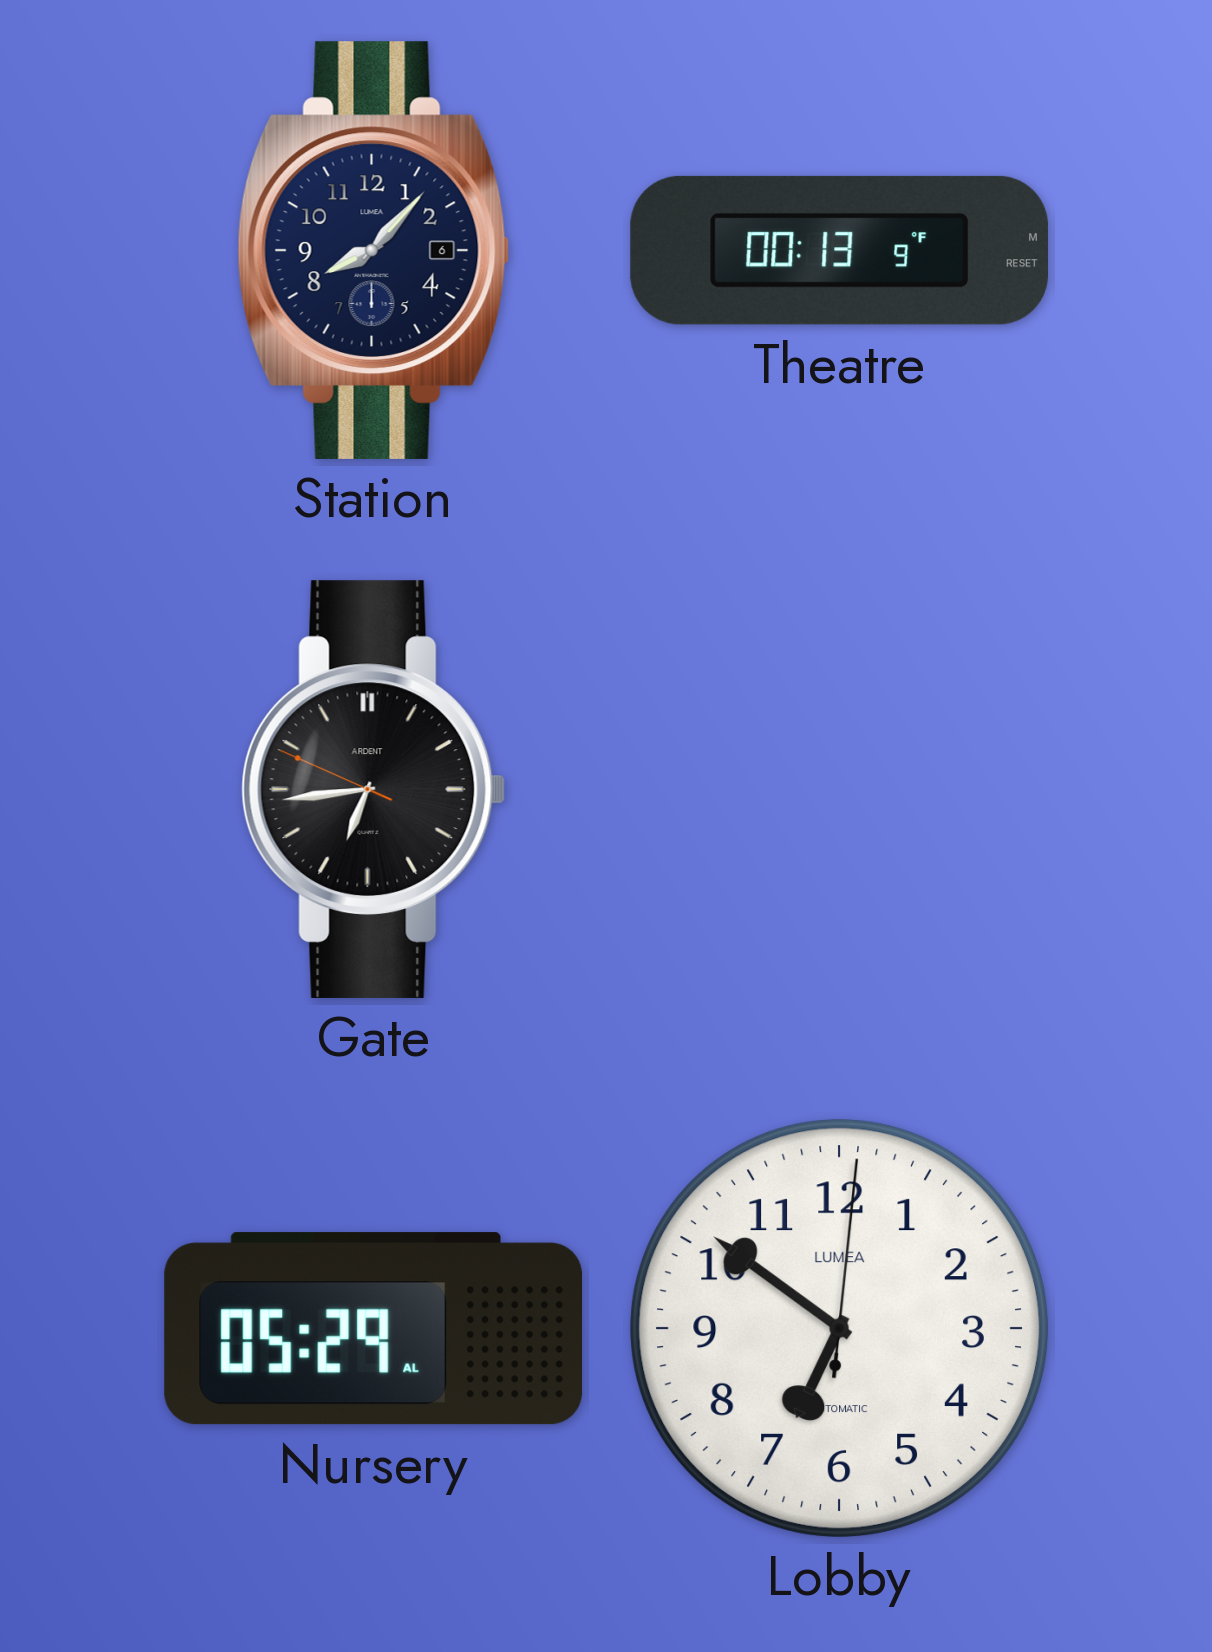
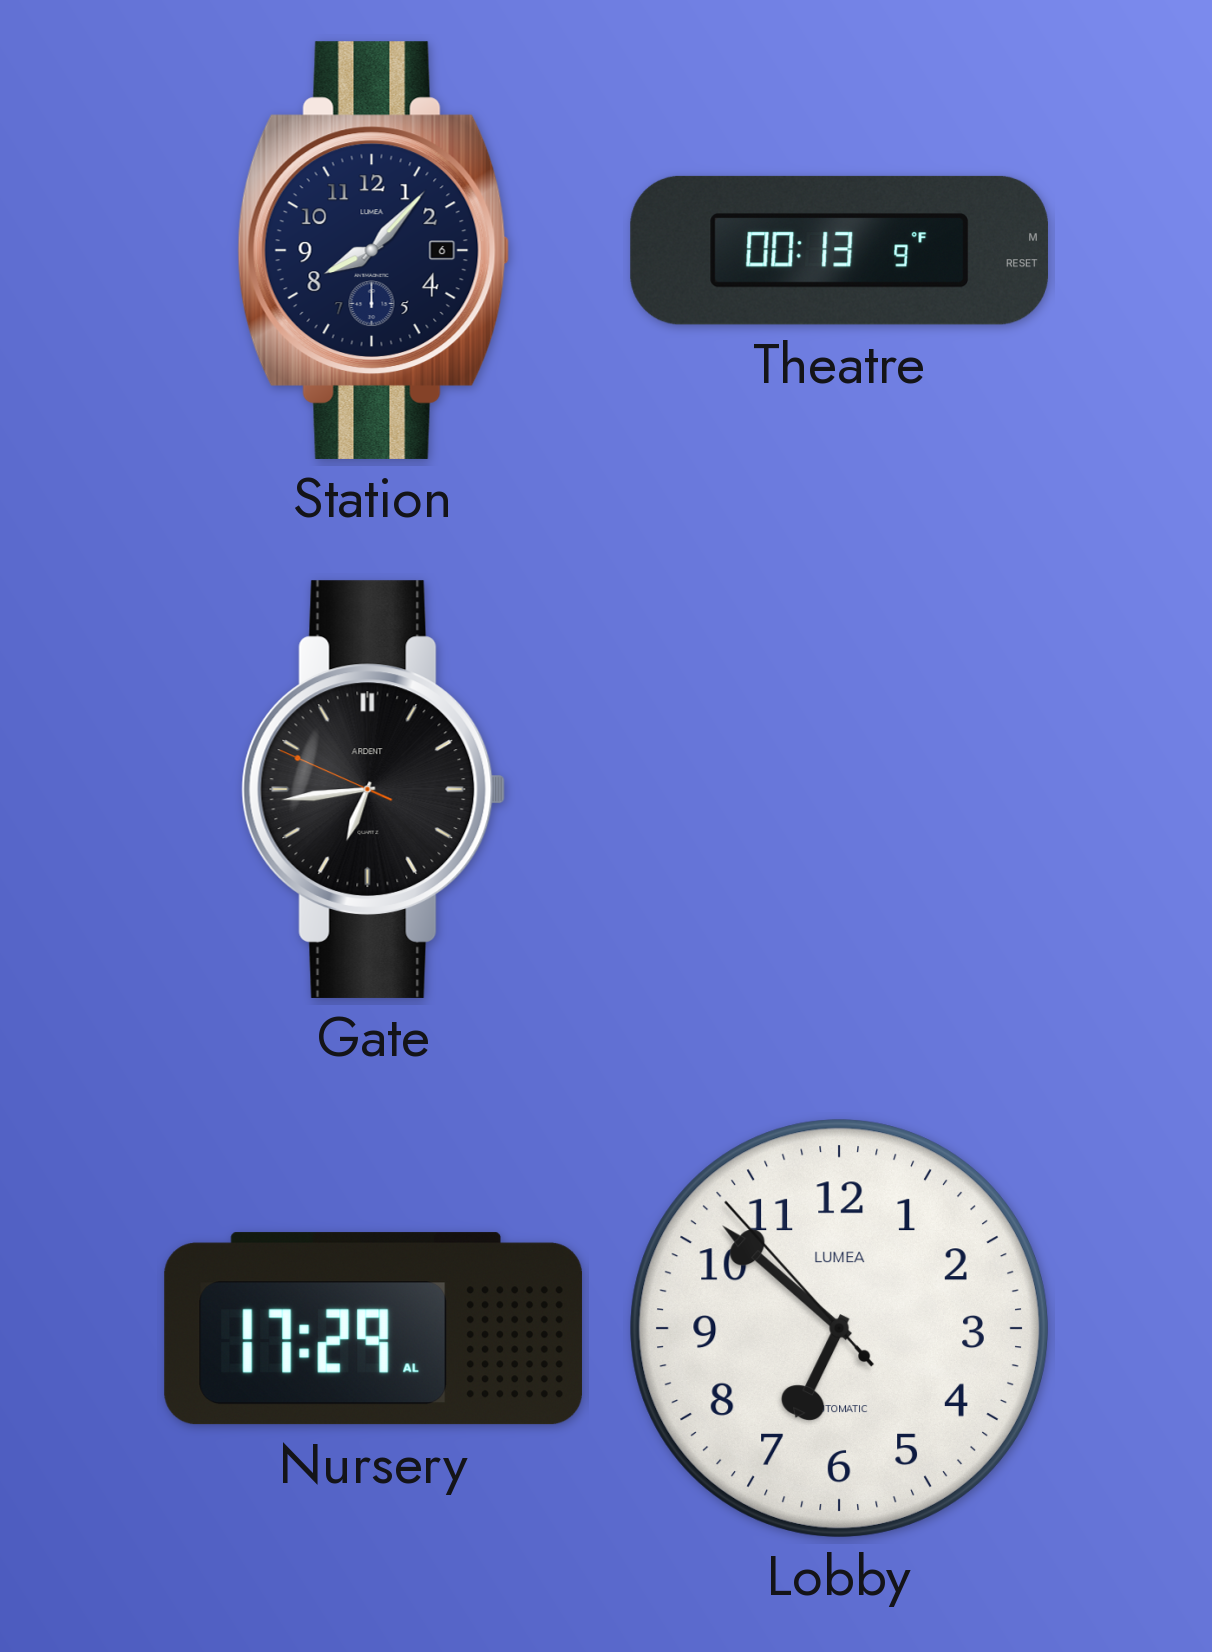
Nursery: 05:29 -> 17:29
Lobby: 6:51:01 -> 6:51:53
